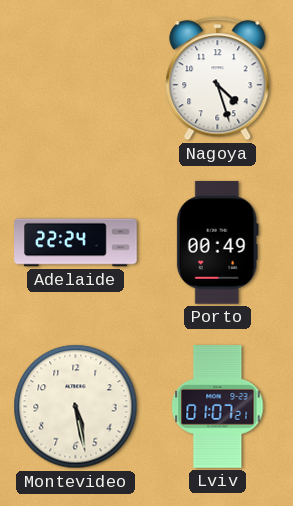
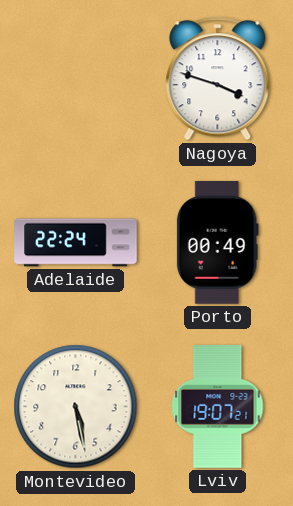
Nagoya: 4:27 -> 3:48
Lviv: 01:07 -> 19:07
